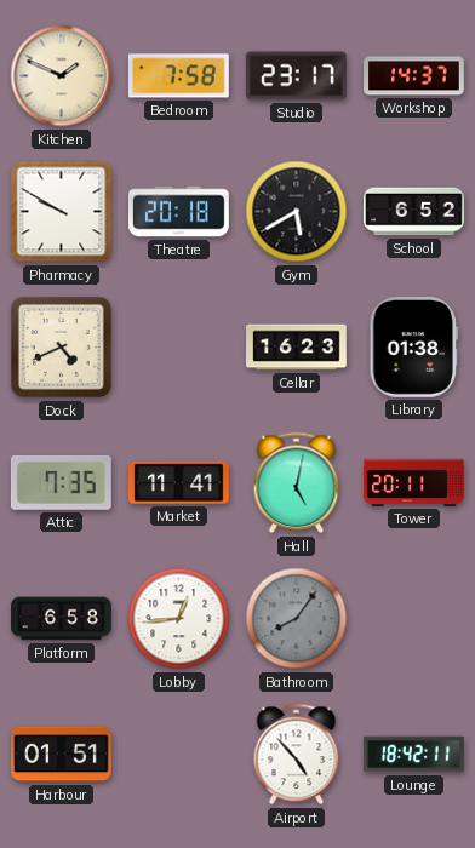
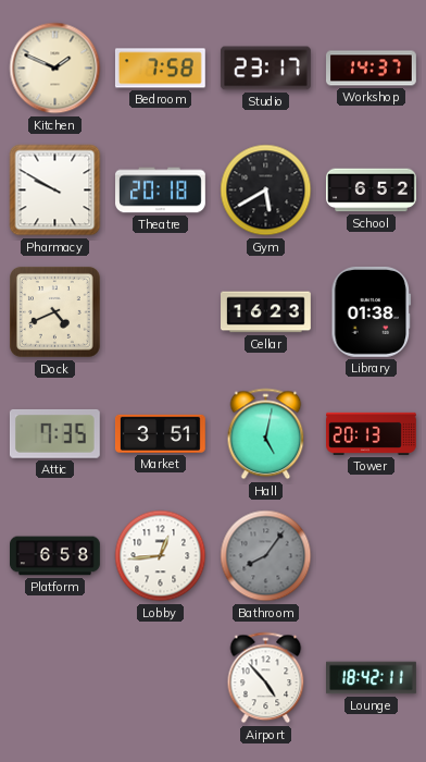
Market: 11:41 -> 3:51
Tower: 20:11 -> 20:13
Harbour: 01:51 -> none
